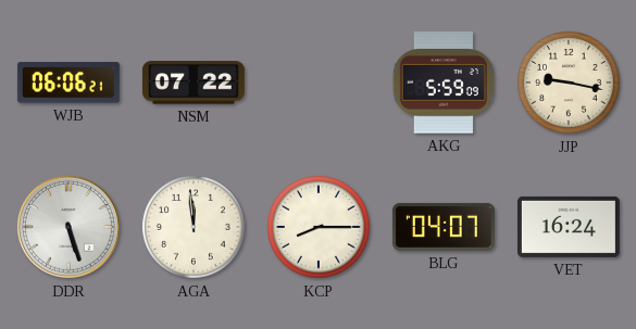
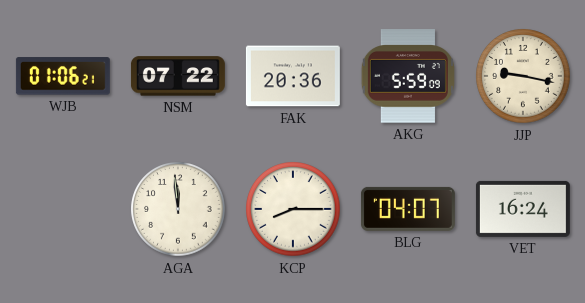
WJB: 06:06 -> 01:06
FAK: none -> 20:36
DDR: 5:27 -> none
